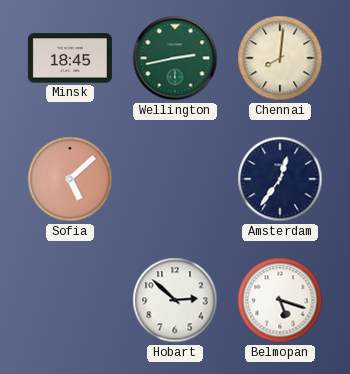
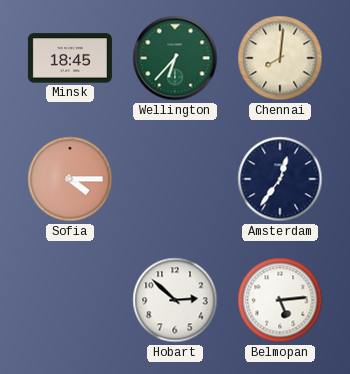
Wellington: 2:43 -> 6:37
Sofia: 5:08 -> 4:15
Belmopan: 5:18 -> 5:14
